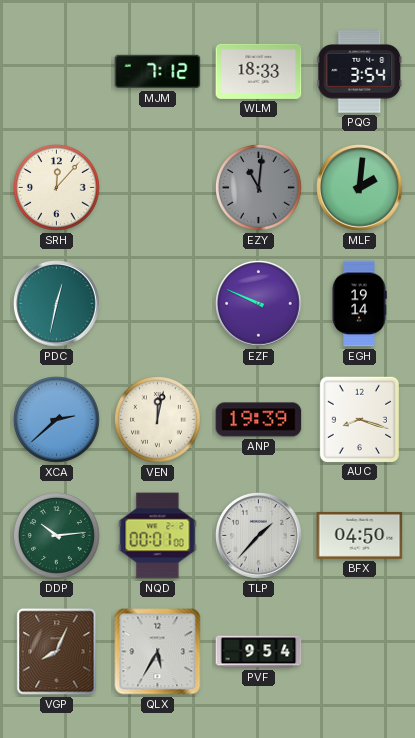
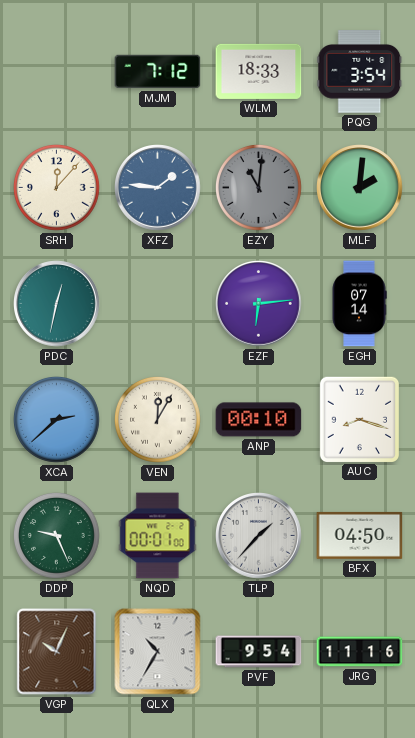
XFZ: none -> 1:46
EZF: 9:49 -> 6:14
EGH: 19:14 -> 07:14
VEN: 12:02 -> 12:05
ANP: 19:39 -> 00:10
DDP: 10:14 -> 9:26
VGP: 8:04 -> 10:04
QLX: 5:35 -> 10:35
JRG: none -> 11:16
